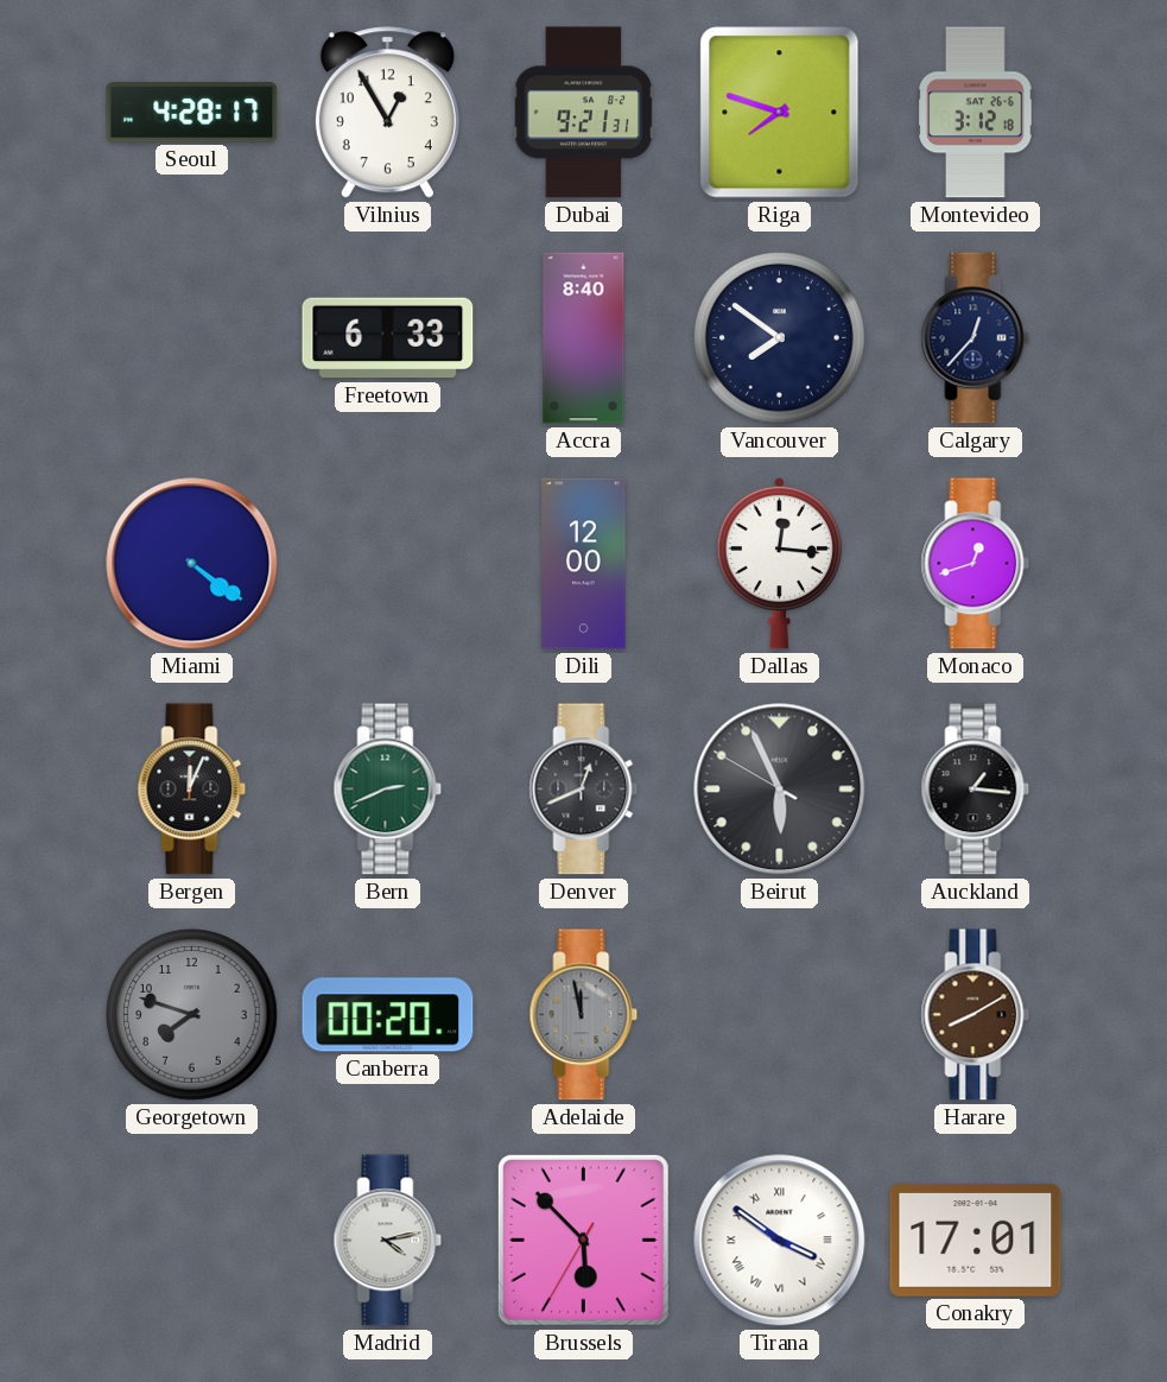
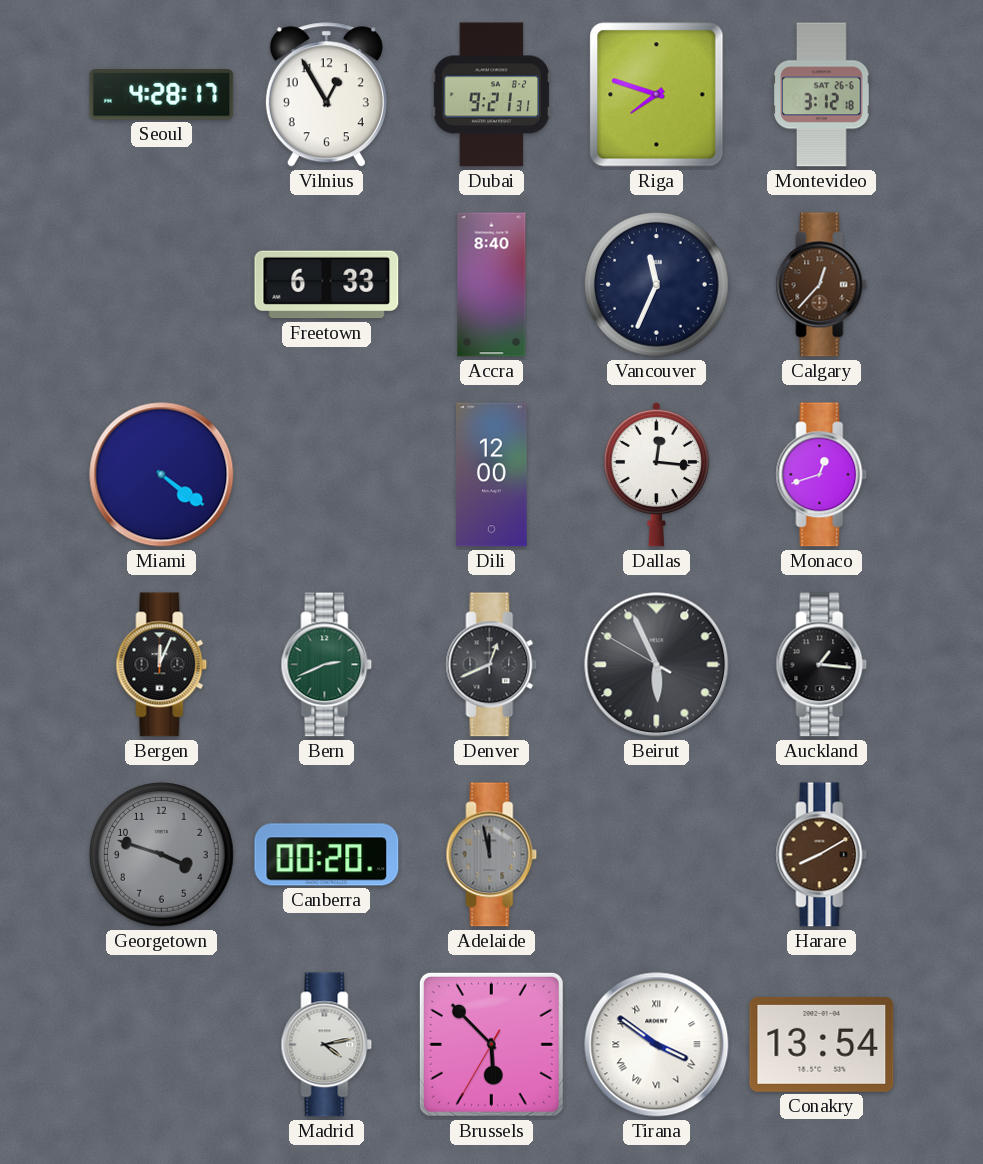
Vancouver: 7:51 -> 11:34
Calgary dial: navy -> brown
Georgetown: 7:48 -> 3:48
Conakry: 17:01 -> 13:54
